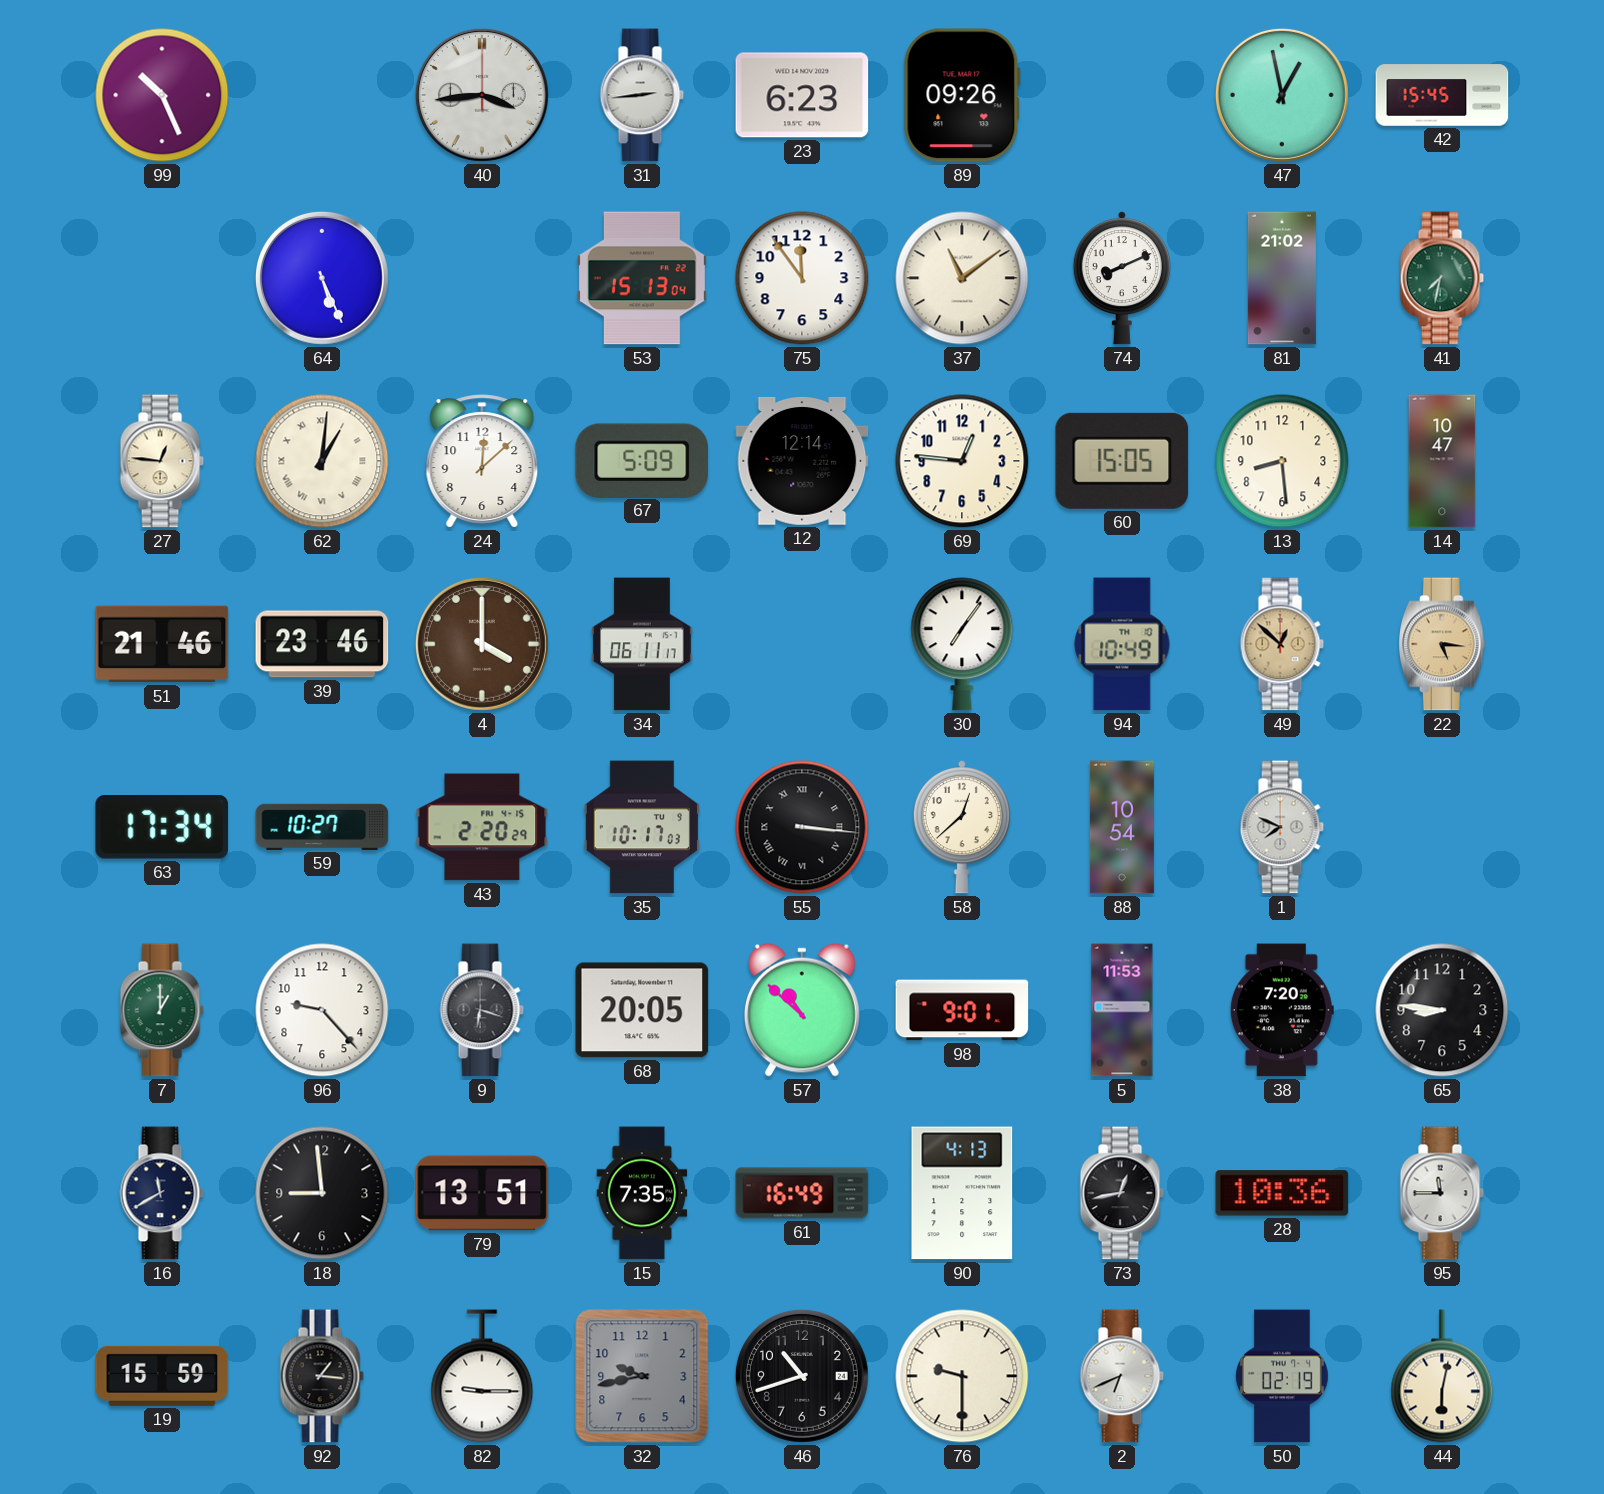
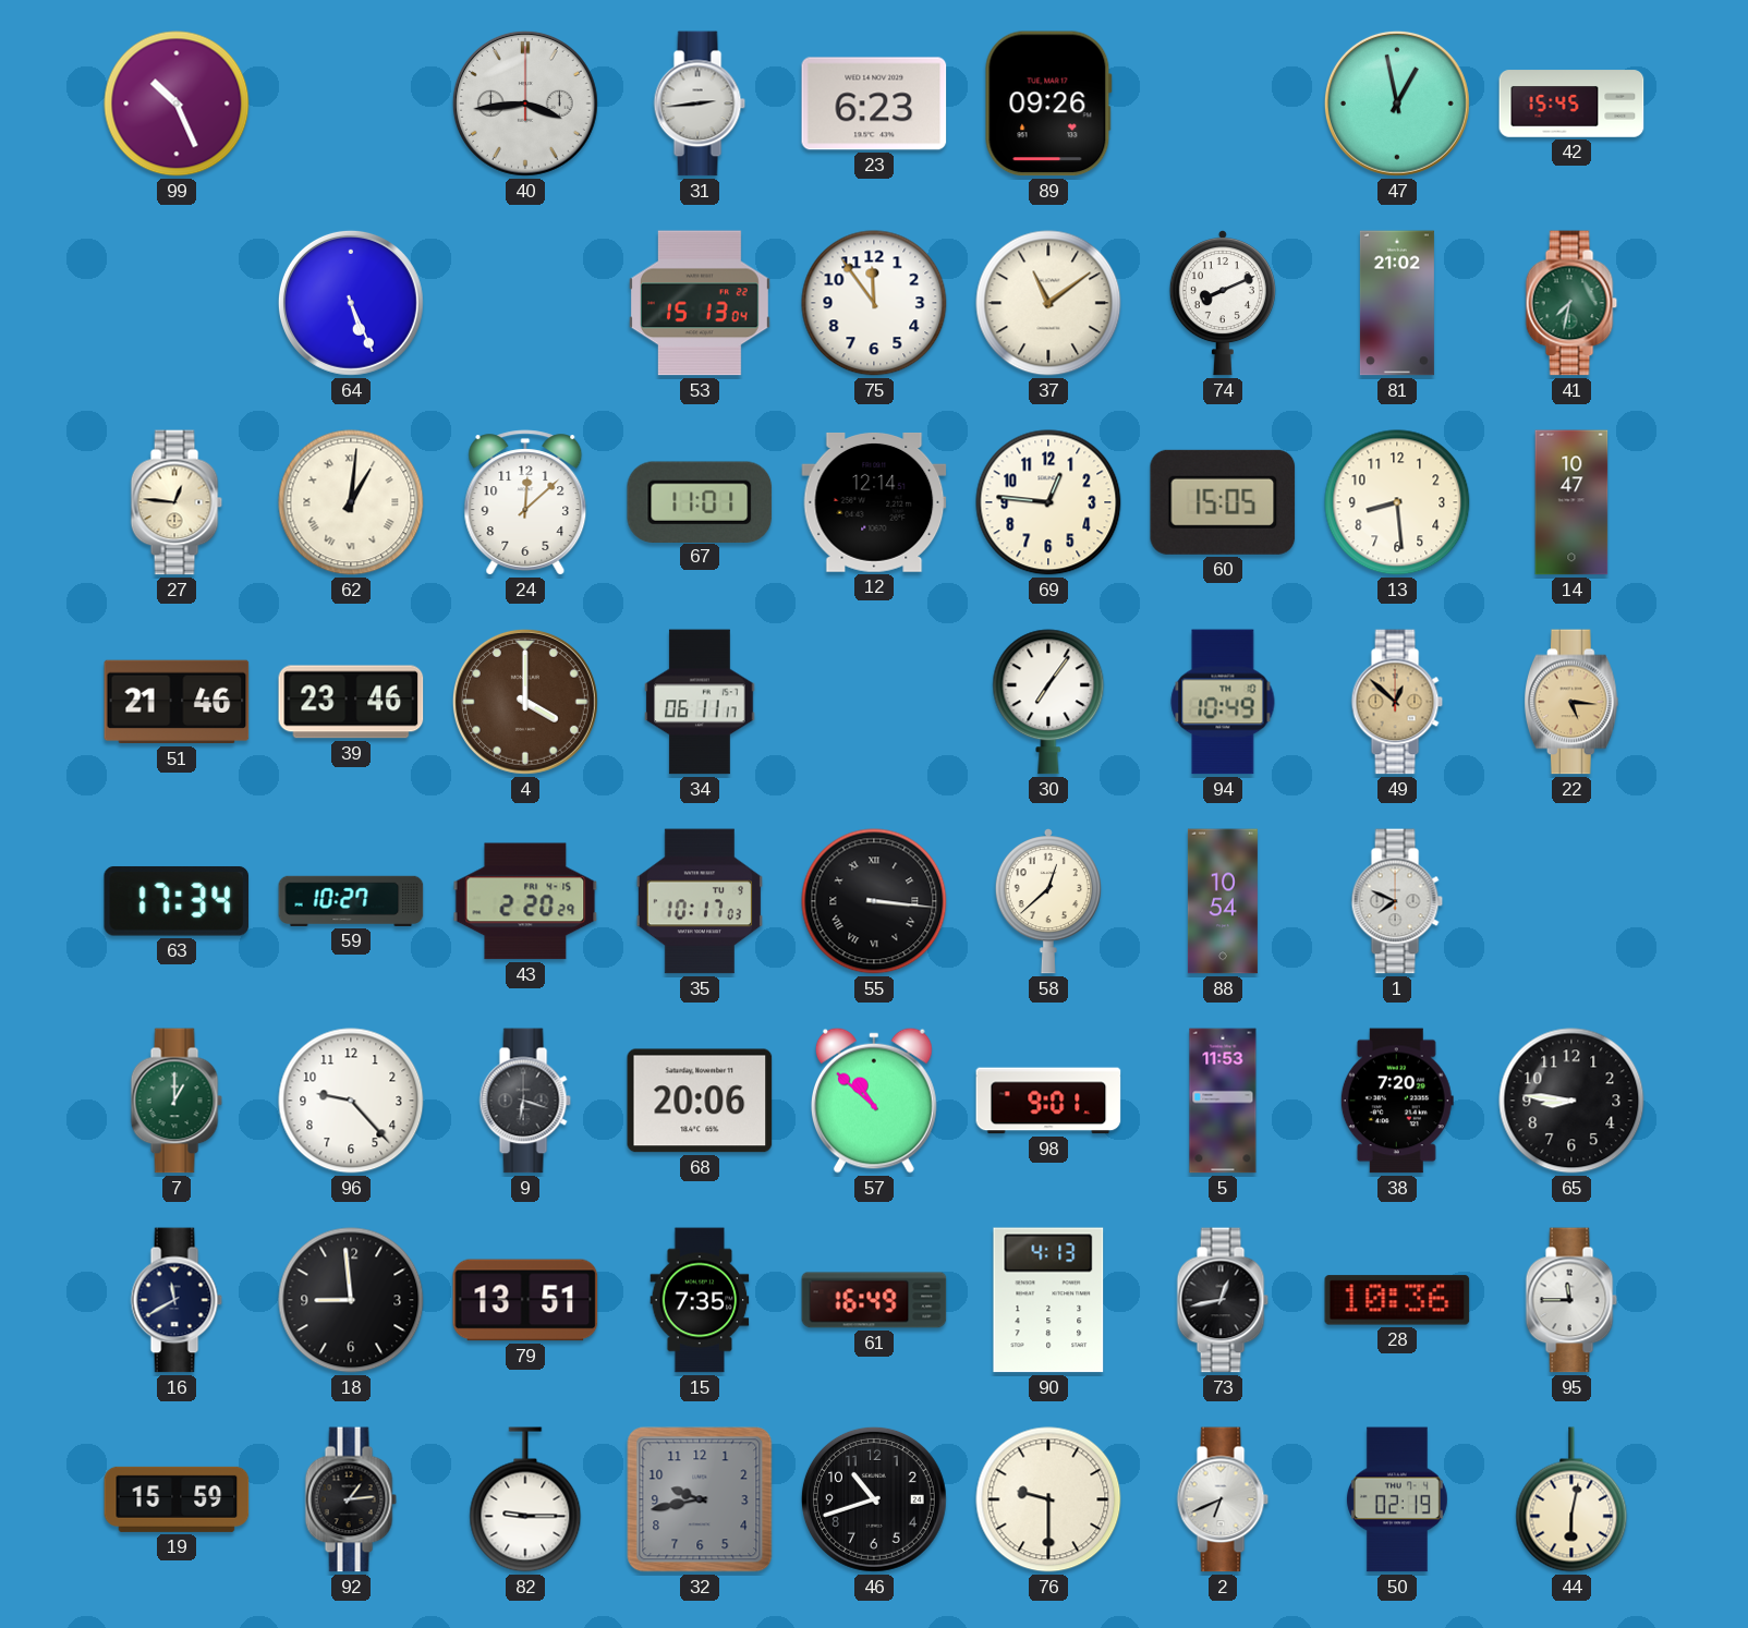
67: 5:09 -> 11:01
68: 20:05 -> 20:06
92: 1:16 -> 1:14
